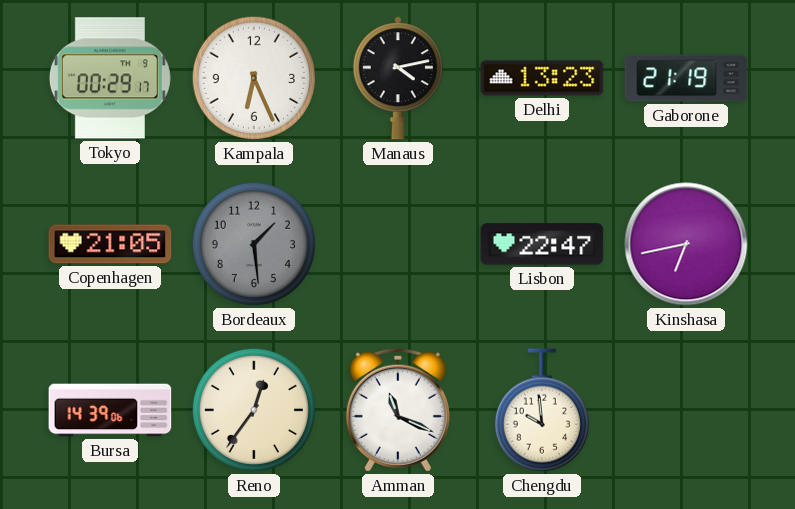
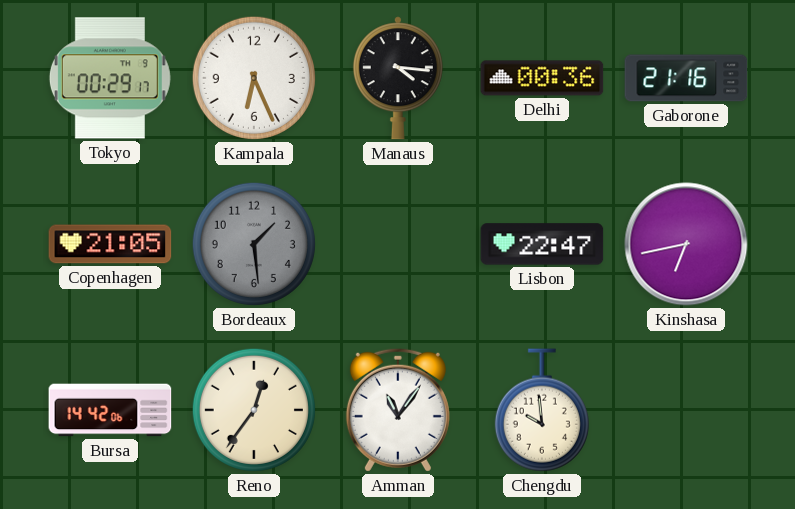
Manaus: 4:13 -> 4:16
Delhi: 13:23 -> 00:36
Gaborone: 21:19 -> 21:16
Bursa: 14:39 -> 14:42
Amman: 11:19 -> 11:06
